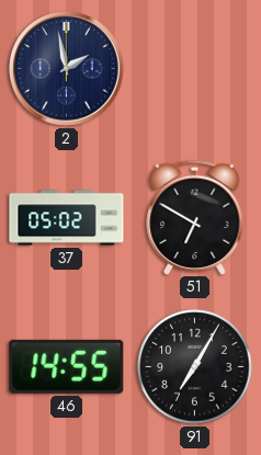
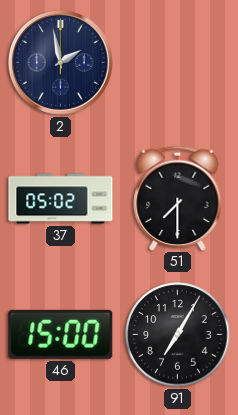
51: 6:50 -> 7:30
46: 14:55 -> 15:00
